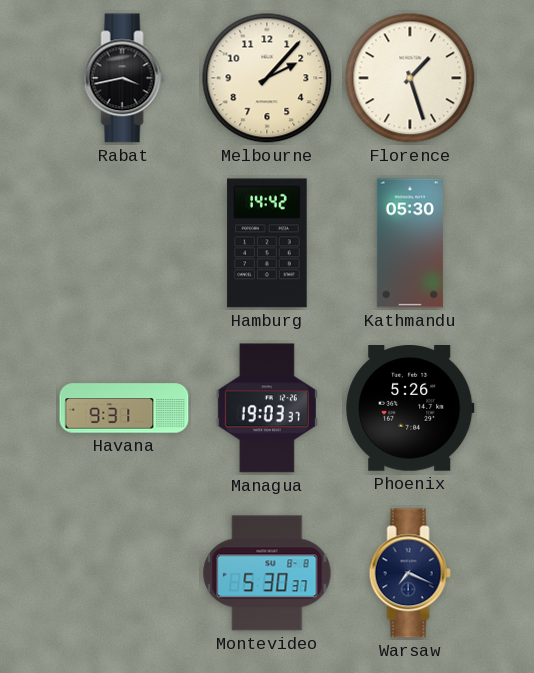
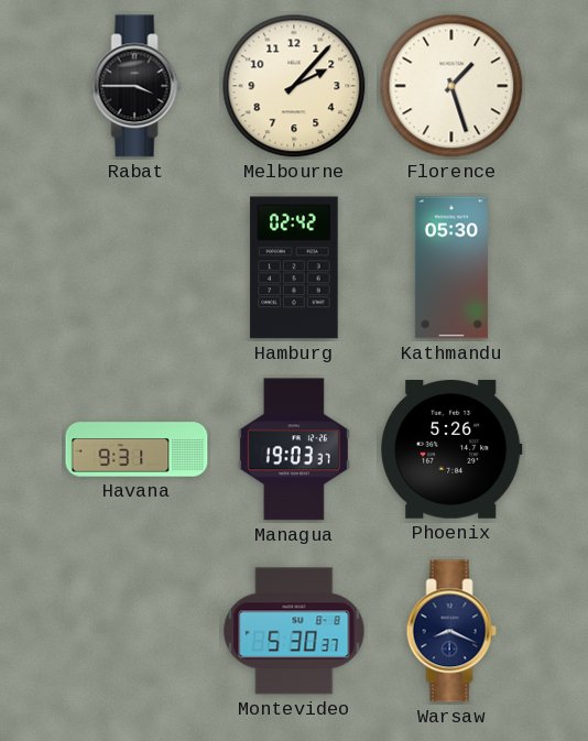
Rabat: 3:43 -> 3:45
Hamburg: 14:42 -> 02:42
Warsaw: 7:19 -> 8:19
